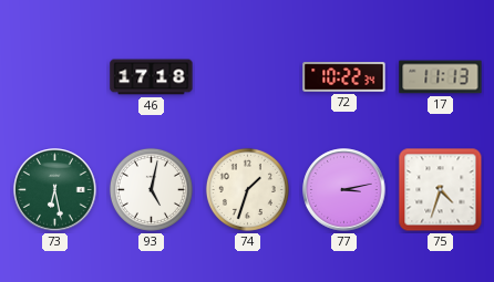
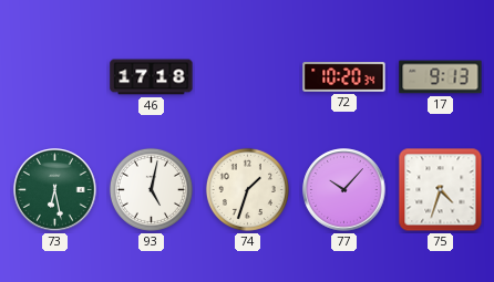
72: 10:22 -> 10:20
17: 11:13 -> 9:13
77: 3:13 -> 10:07
